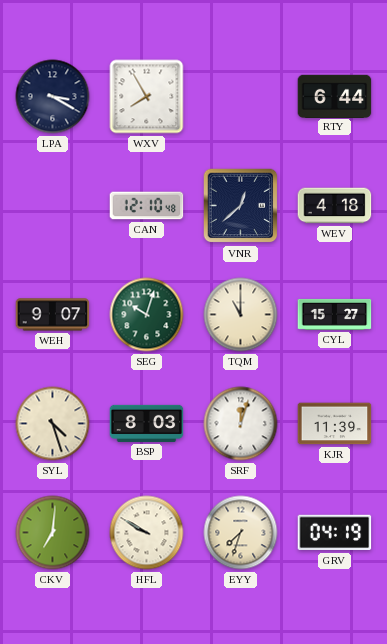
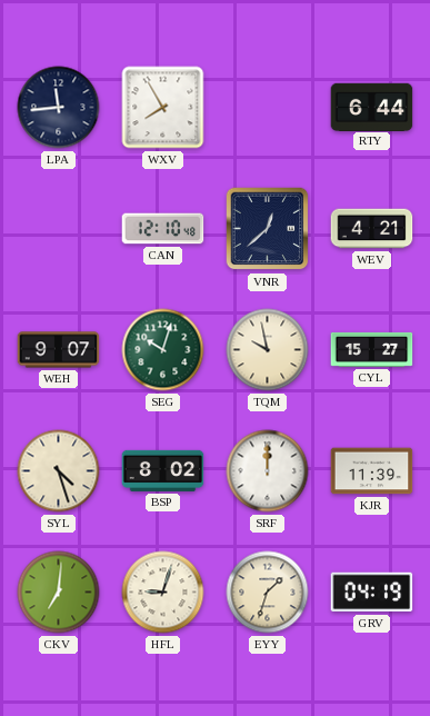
LPA: 3:20 -> 11:44
WEV: 4:18 -> 4:21
TQM: 11:00 -> 9:58
BSP: 8:03 -> 8:02
SRF: 12:03 -> 12:00
HFL: 9:50 -> 9:03
EYY: 7:33 -> 1:33
